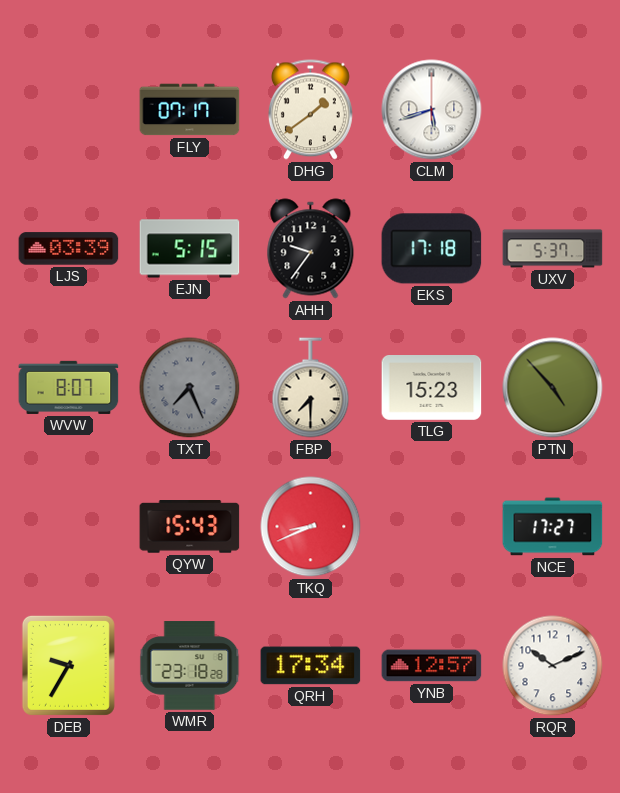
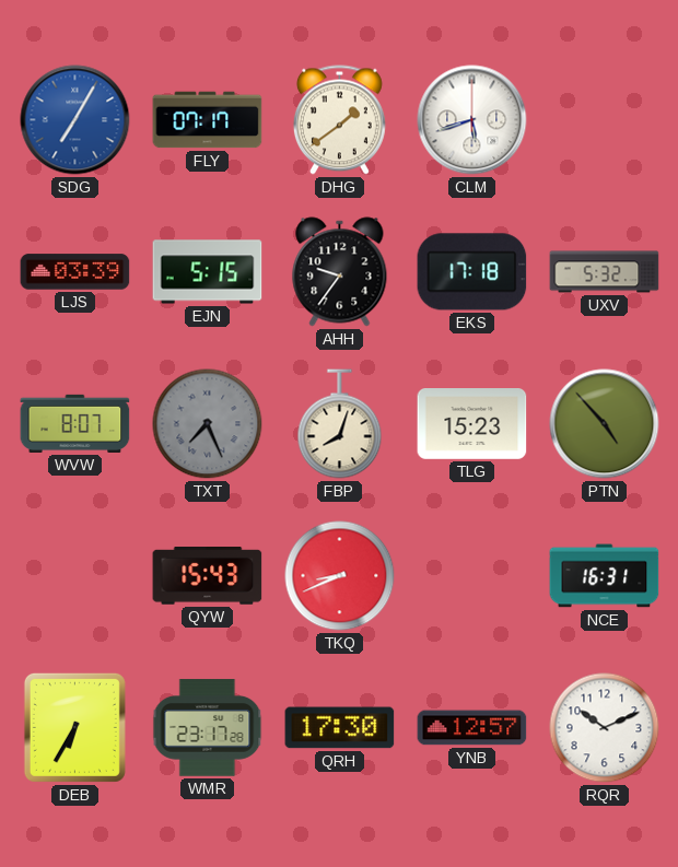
SDG: none -> 7:05
UXV: 5:37 -> 5:32
FBP: 7:30 -> 8:03
NCE: 17:27 -> 16:31
DEB: 9:35 -> 6:35
WMR: 23:18 -> 23:17
QRH: 17:34 -> 17:30
